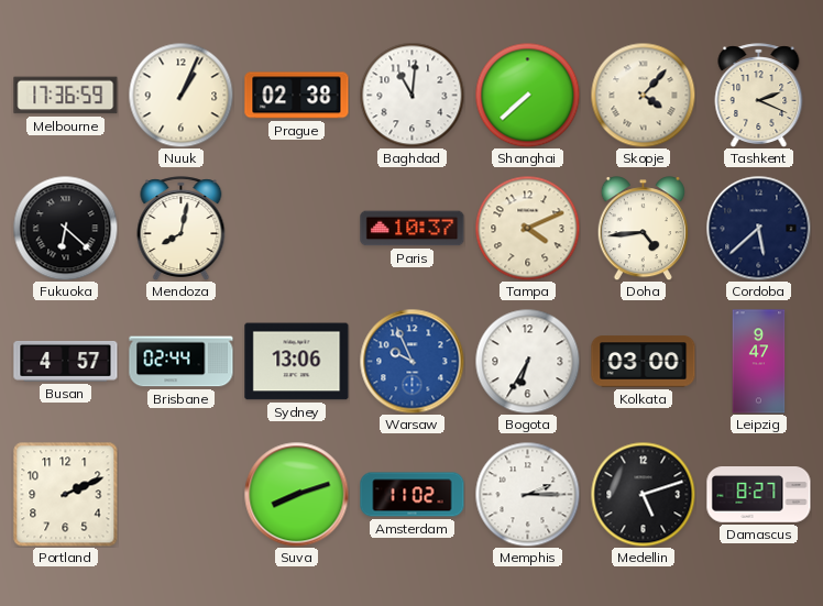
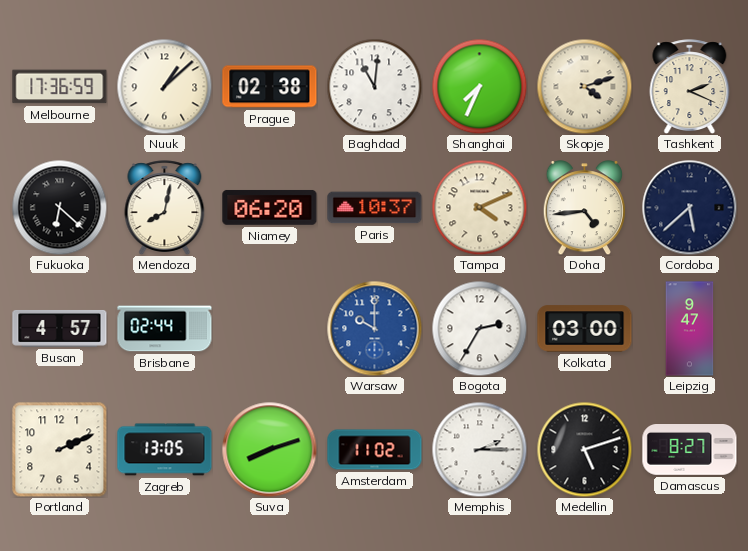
Nuuk: 1:04 -> 1:08
Shanghai: 7:38 -> 7:34
Skopje: 4:07 -> 4:12
Niamey: none -> 06:20
Sydney: 13:06 -> none
Warsaw: 9:56 -> 10:00
Bogota: 6:35 -> 2:35
Zagreb: none -> 13:05
